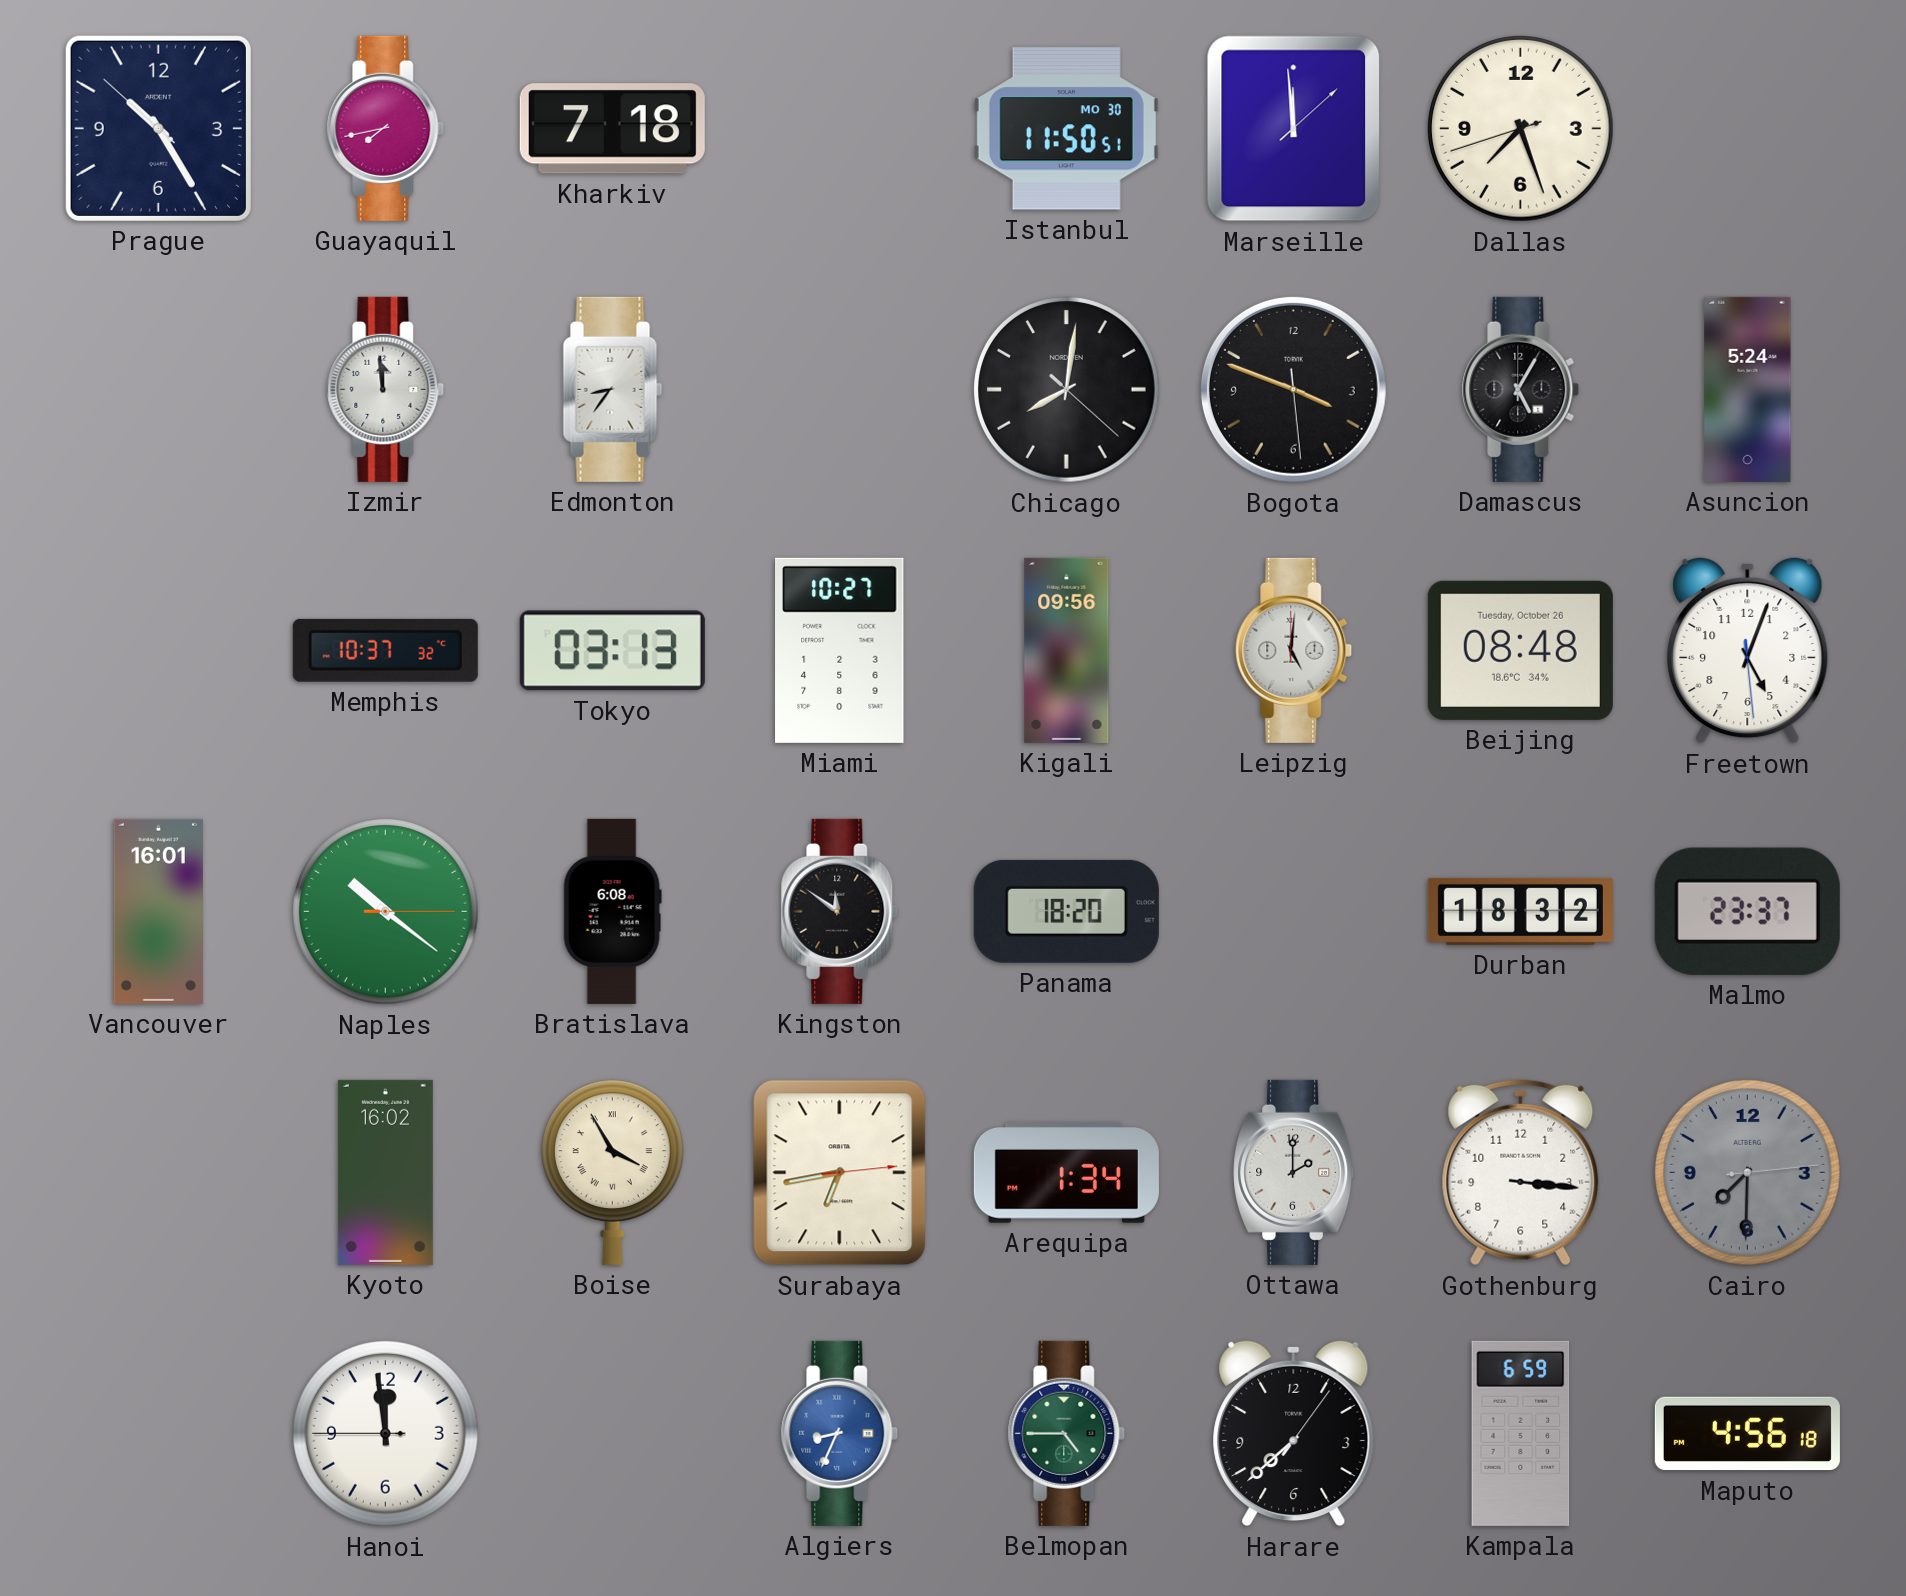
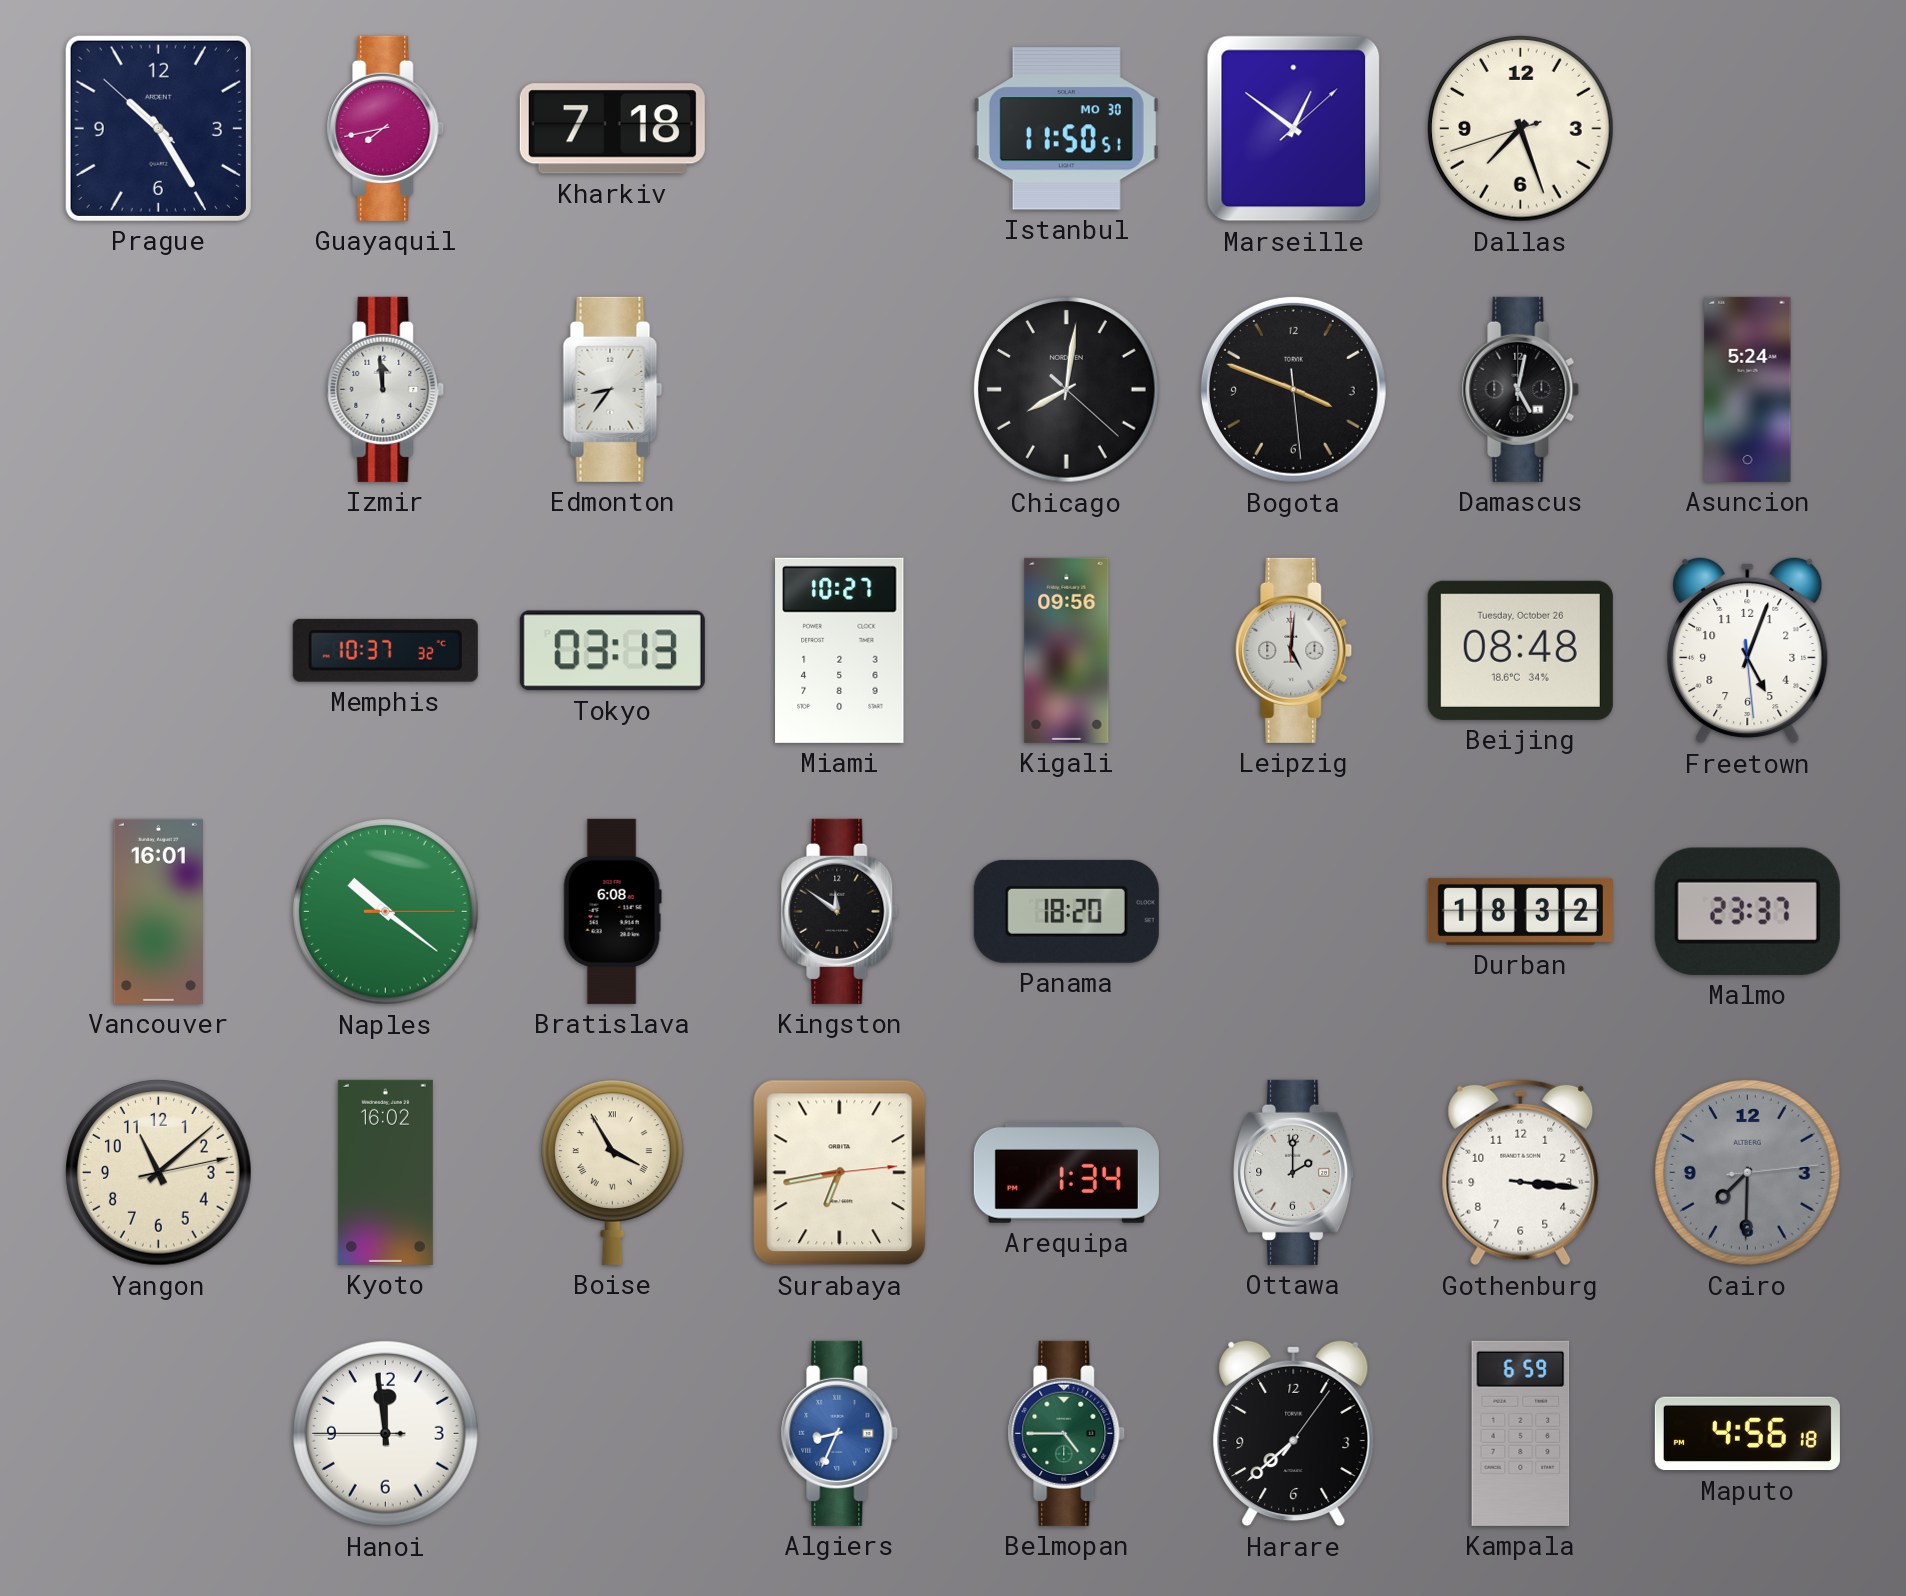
Marseille: 11:59 -> 12:51
Damascus: 5:05 -> 5:02
Yangon: none -> 11:08
